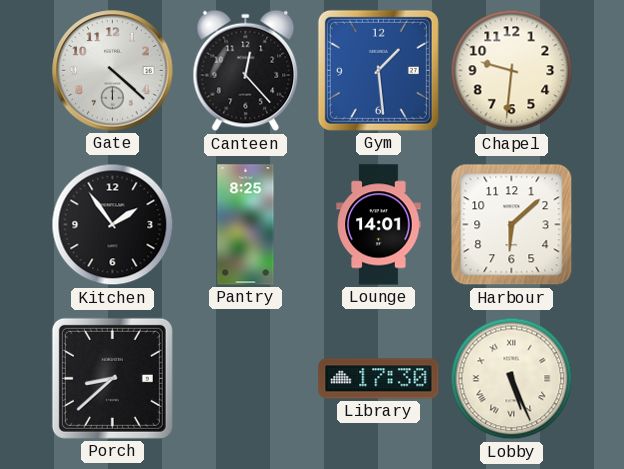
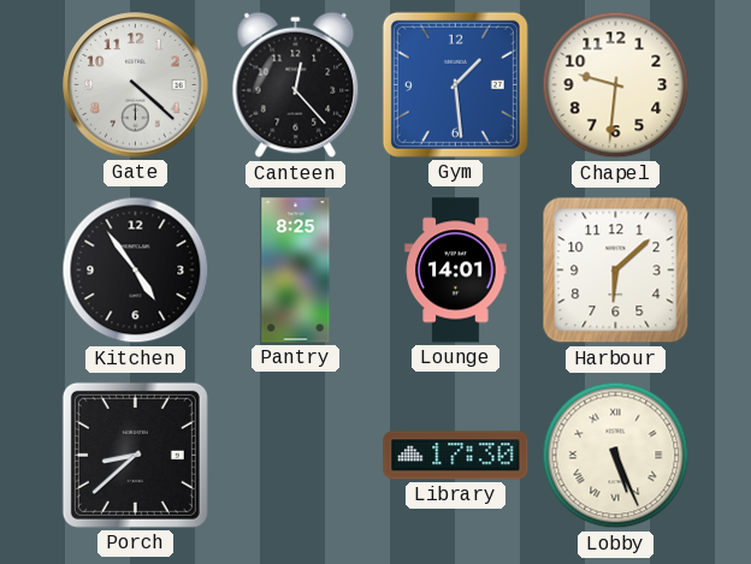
Kitchen: 1:54 -> 4:54
